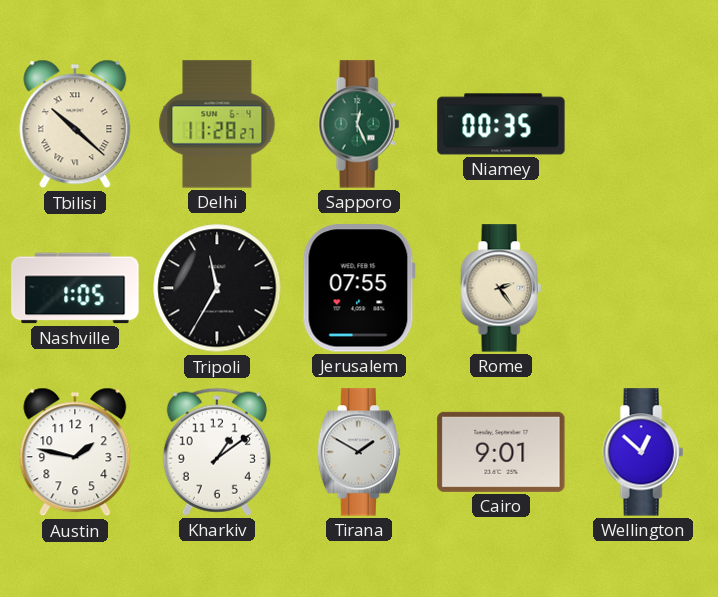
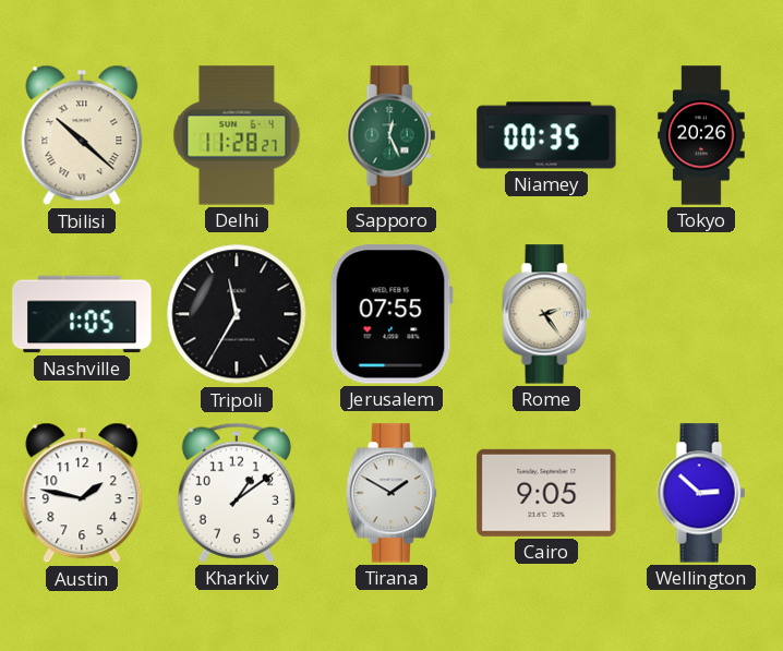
Tokyo: none -> 20:26
Cairo: 9:01 -> 9:05
Wellington: 12:52 -> 2:52
